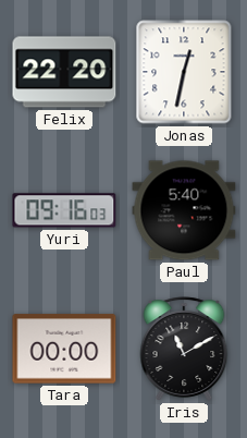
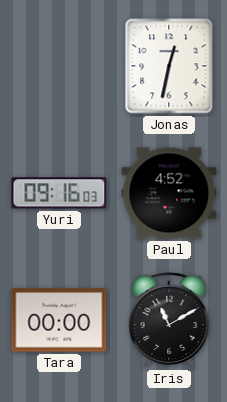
Felix: 22:20 -> none
Paul: 5:40 -> 4:52
